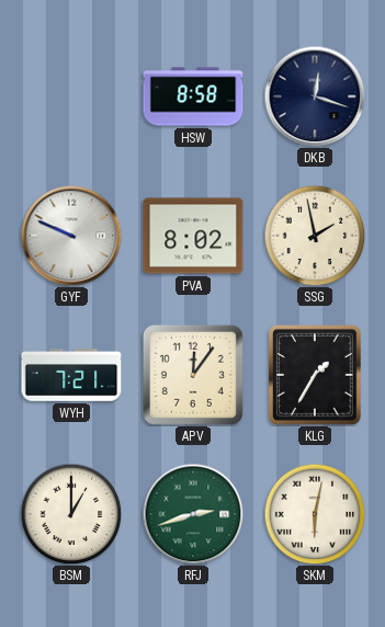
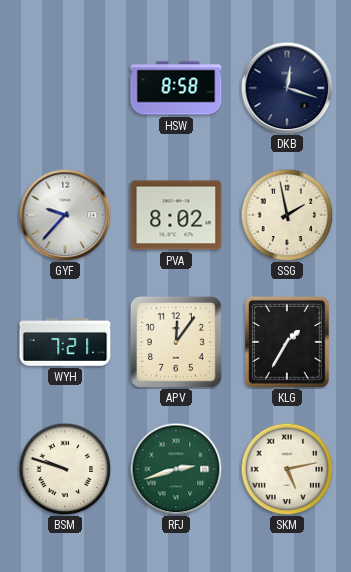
GYF: 9:49 -> 9:37
BSM: 1:00 -> 9:48
SKM: 6:02 -> 5:13
